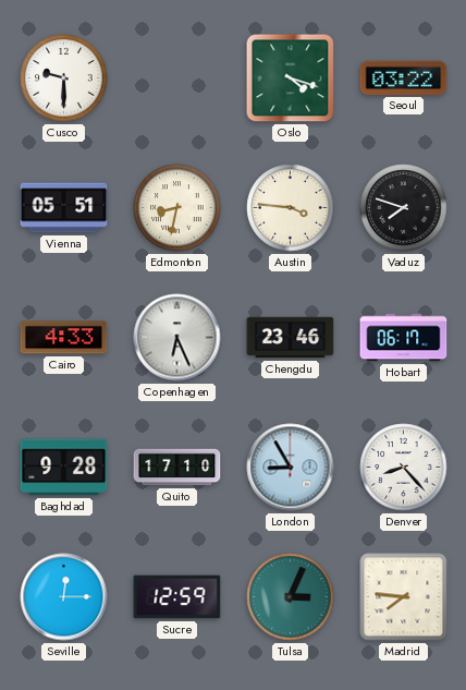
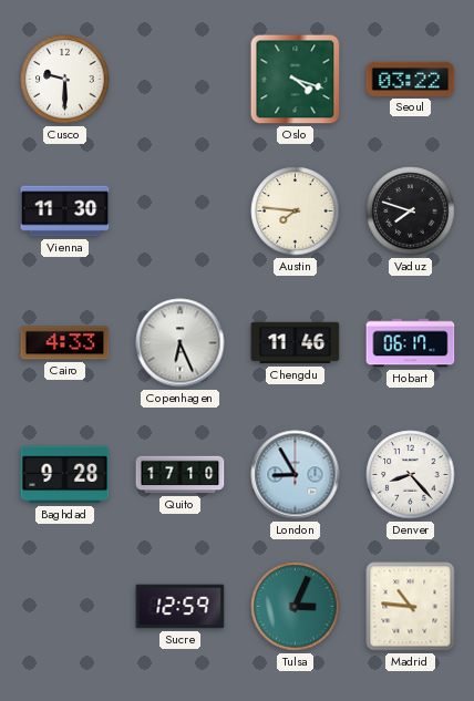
Vienna: 05:51 -> 11:30
Edmonton: 8:32 -> none
Austin: 3:46 -> 7:46
Chengdu: 23:46 -> 11:46
Seville: 12:15 -> none
Madrid: 7:46 -> 10:46
